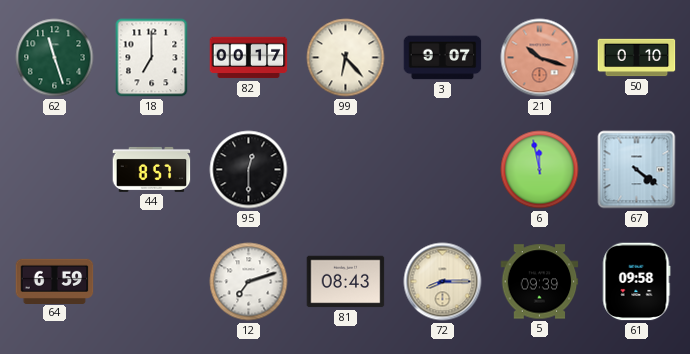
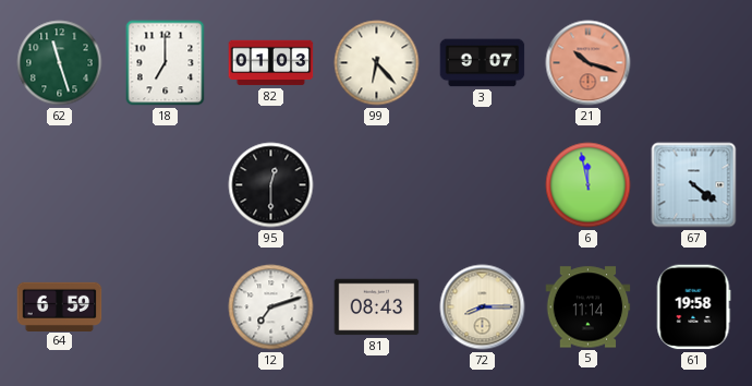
82: 00:17 -> 01:03
50: 0:10 -> none
44: 8:57 -> none
5: 09:39 -> 11:14
61: 09:58 -> 19:58
